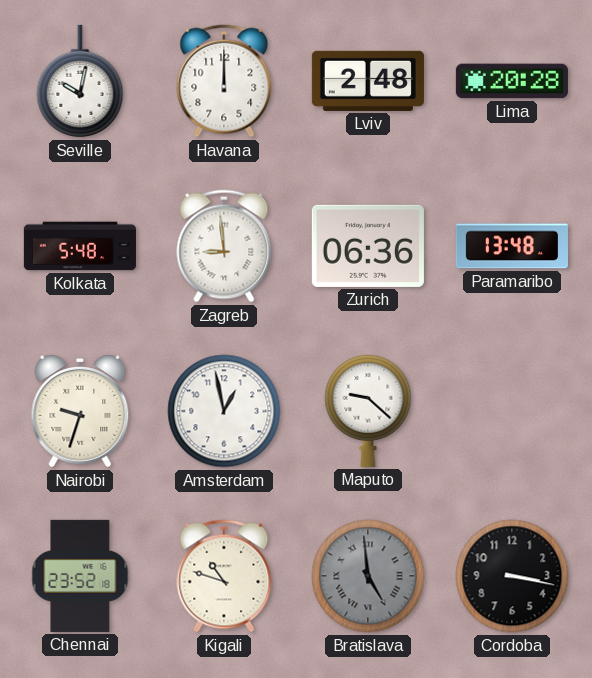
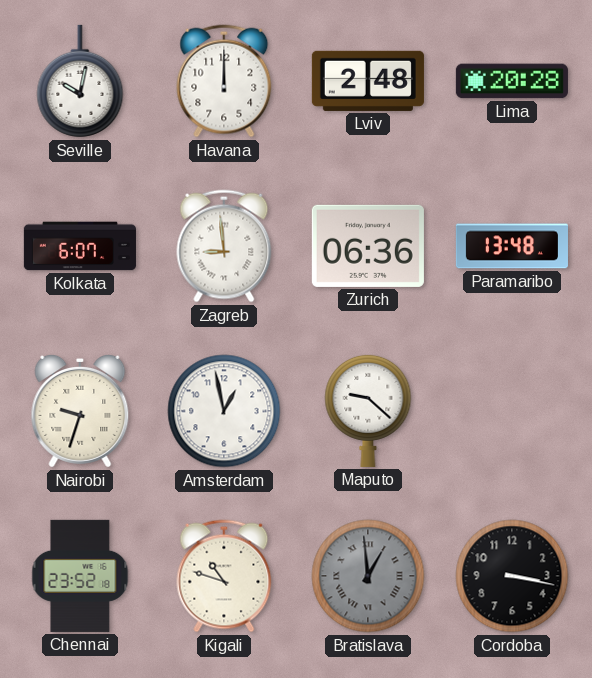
Kolkata: 5:48 -> 6:07
Bratislava: 4:59 -> 12:59
